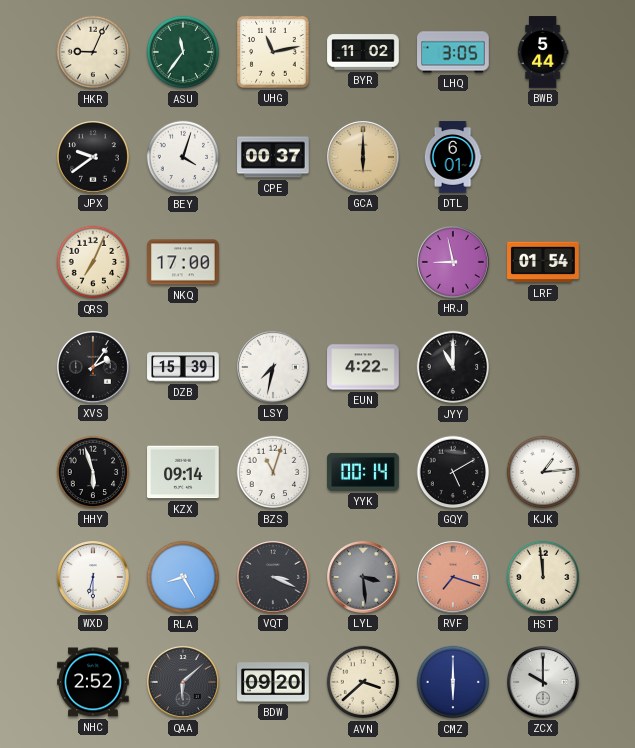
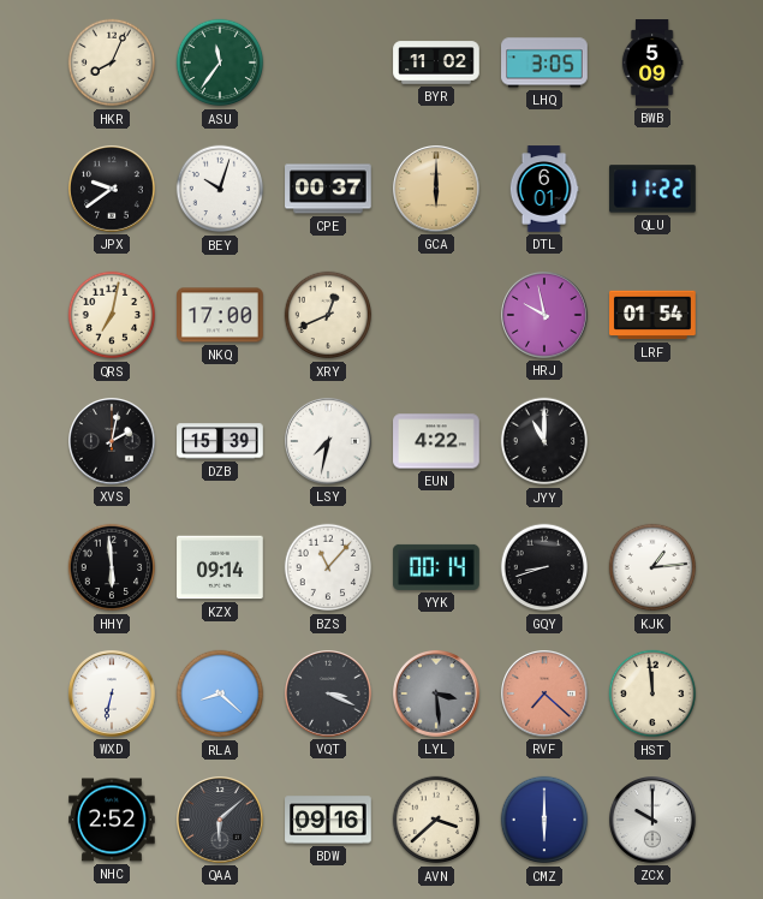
HKR: 9:04 -> 8:04
UHG: 11:13 -> none
BWB: 5:44 -> 5:09
BEY: 4:03 -> 10:03
QLU: none -> 11:22
QRS: 7:04 -> 7:02
XRY: none -> 12:41
HRJ: 8:58 -> 9:58
XVS: 2:06 -> 2:02
HHY: 5:57 -> 5:59
BZS: 11:03 -> 11:07
GQY: 5:10 -> 8:42
WXD: 6:30 -> 6:32
RLA: 8:25 -> 8:22
RVF: 7:18 -> 7:22
BDW: 09:20 -> 09:16
